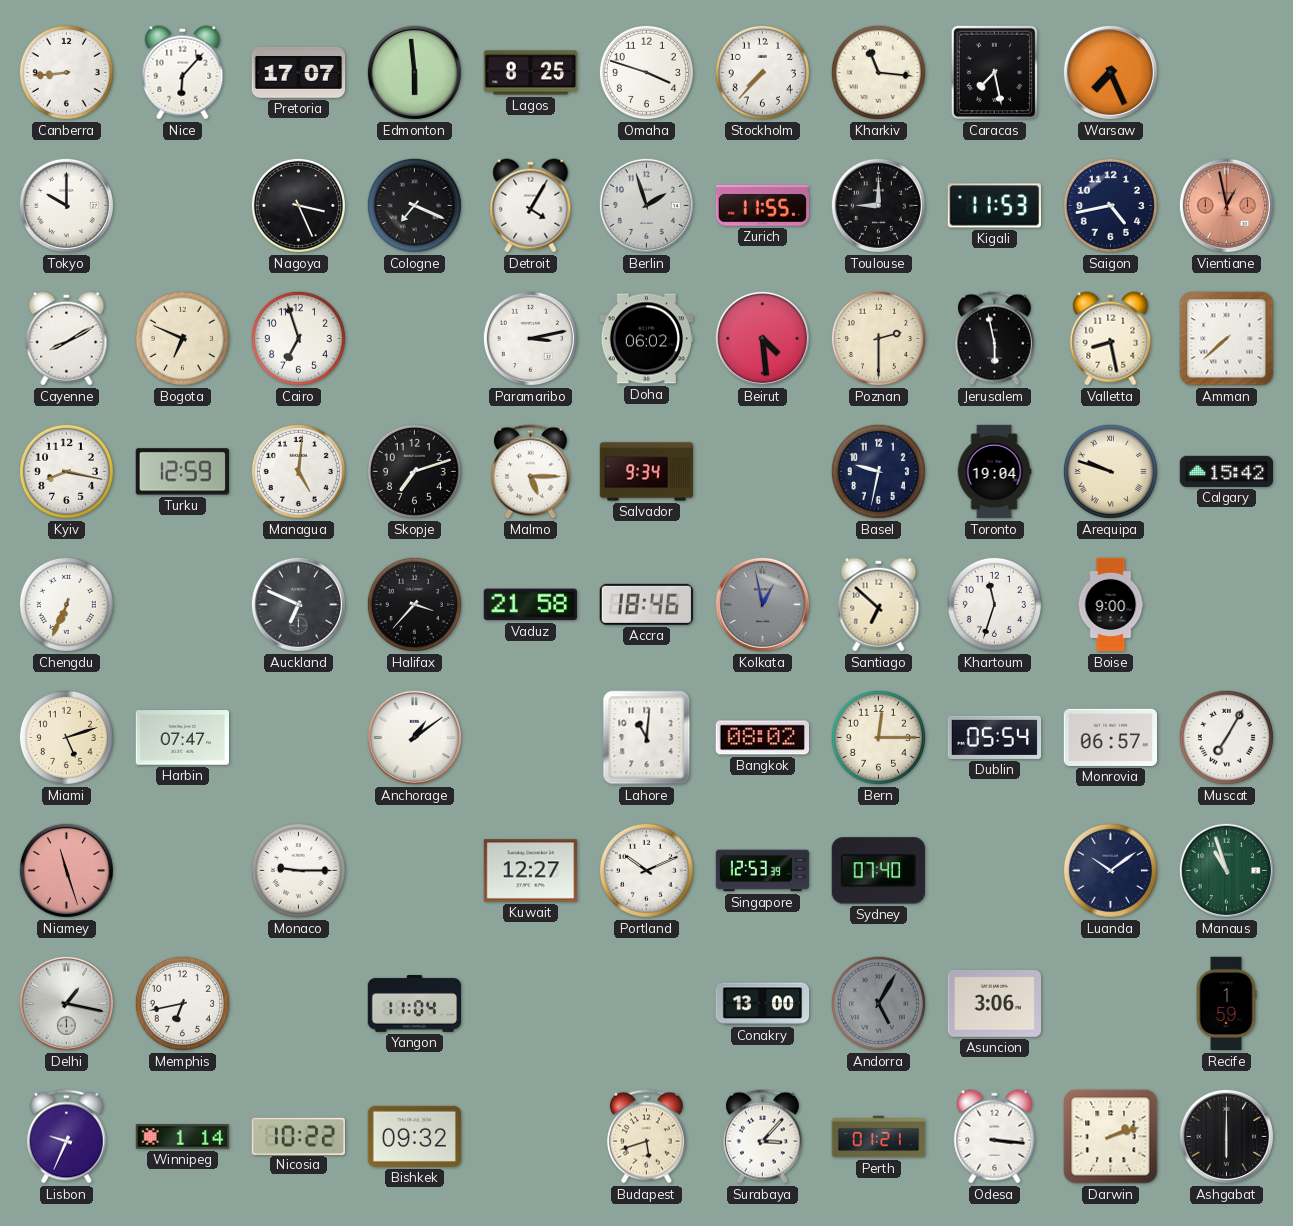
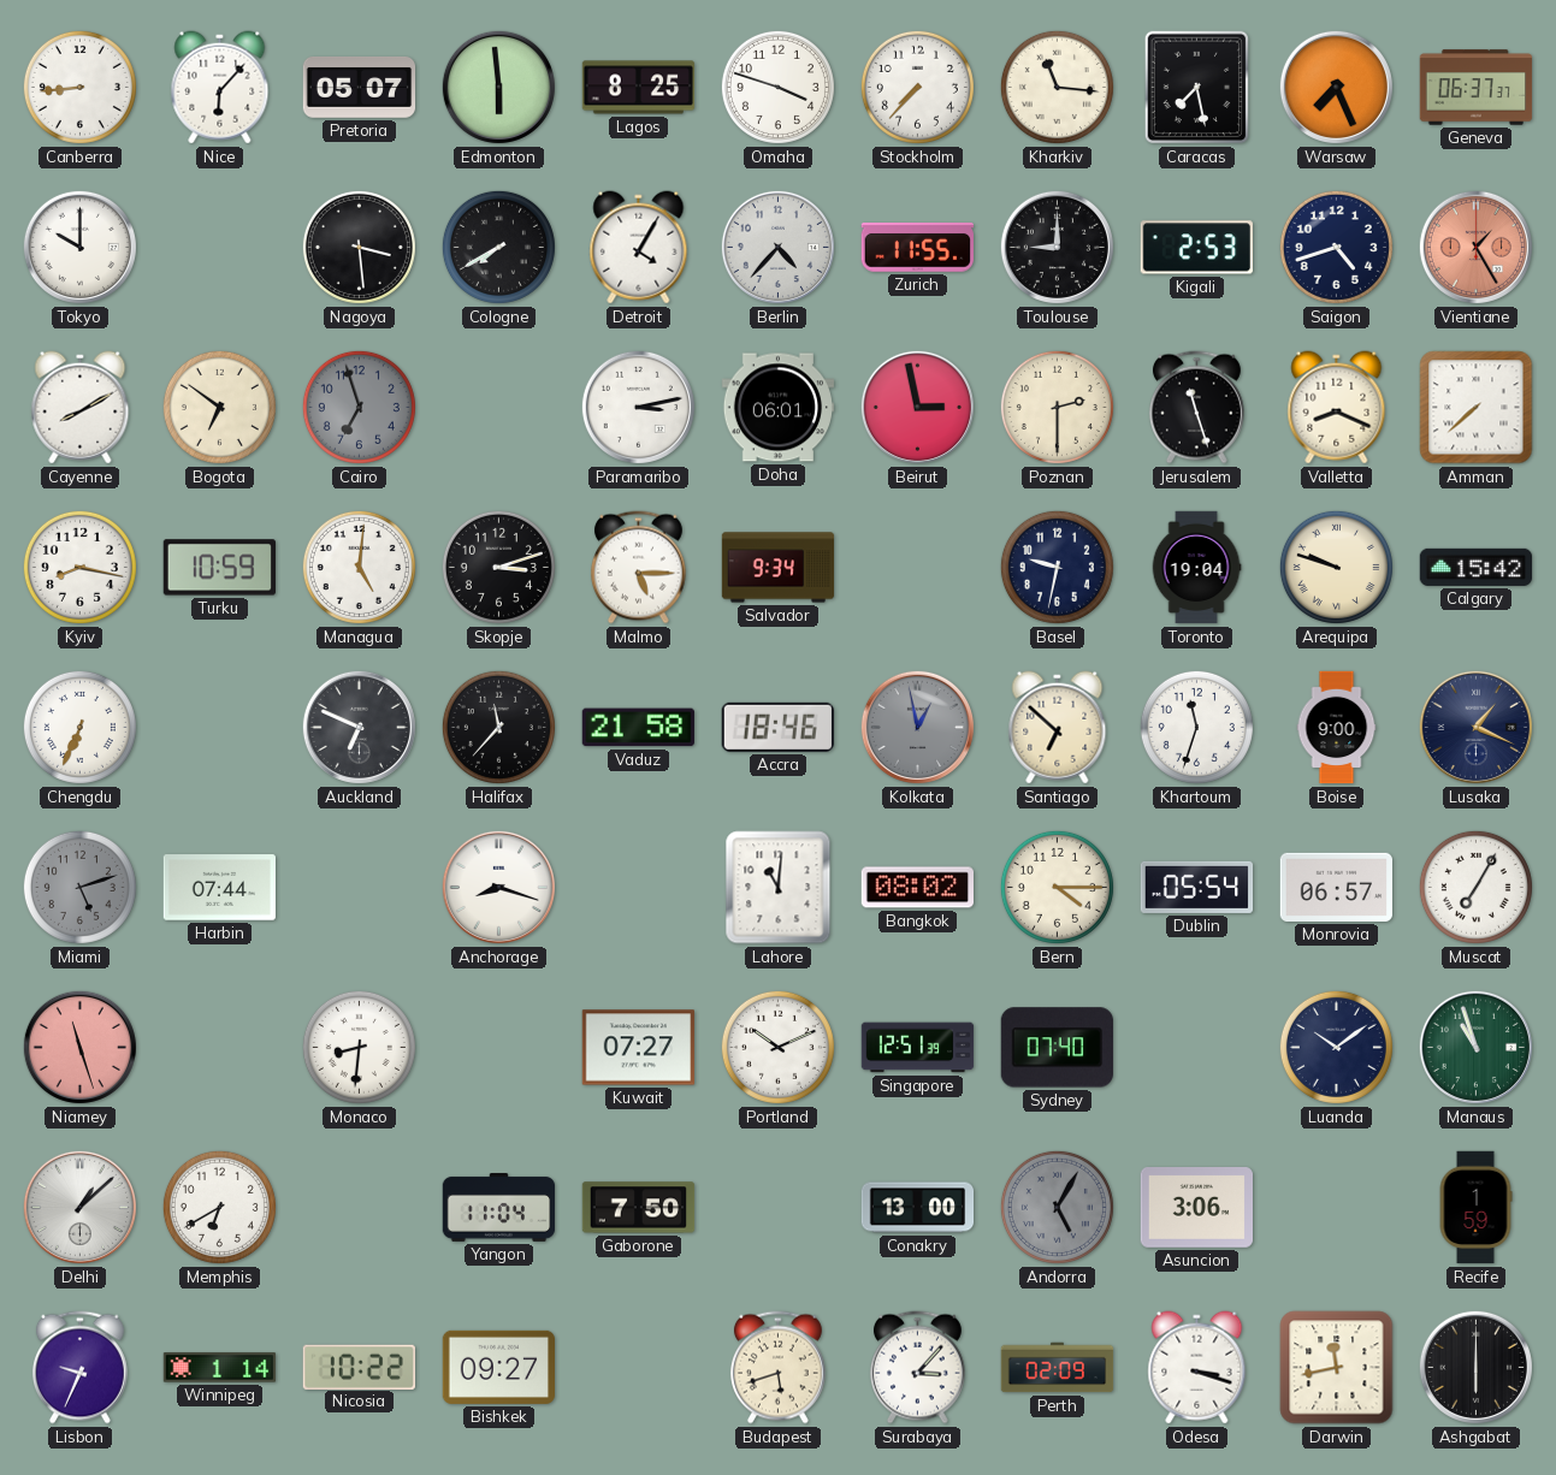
Pretoria: 17:07 -> 05:07
Geneva: none -> 06:37
Nagoya: 3:26 -> 3:29
Cologne: 7:19 -> 7:40
Berlin: 1:57 -> 4:37
Kigali: 11:53 -> 2:53
Saigon: 4:43 -> 4:42
Vientiane: 12:58 -> 1:25
Bogota: 6:49 -> 6:51
Cairo dial: white -> grey
Doha: 06:02 -> 06:01
Beirut: 4:29 -> 2:58
Jerusalem: 5:58 -> 11:27
Valletta: 8:28 -> 8:19
Turku: 12:59 -> 10:59
Skopje: 7:12 -> 3:12
Halifax: 3:37 -> 11:37
Lusaka: none -> 1:19
Miami dial: cream -> grey
Harbin: 07:47 -> 07:44
Anchorage: 1:09 -> 8:18
Bern: 12:15 -> 4:15
Monaco: 9:15 -> 8:31
Kuwait: 12:27 -> 07:27
Singapore: 12:53 -> 12:51
Delhi: 1:17 -> 1:08
Memphis: 6:43 -> 6:40
Gaborone: none -> 7:50
Bishkek: 09:32 -> 09:27
Perth: 01:21 -> 02:09
Odesa: 3:16 -> 3:18
Darwin: 2:12 -> 11:43
